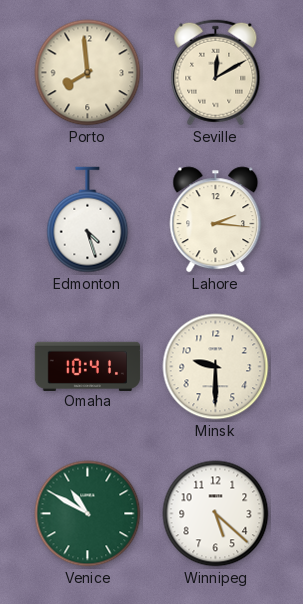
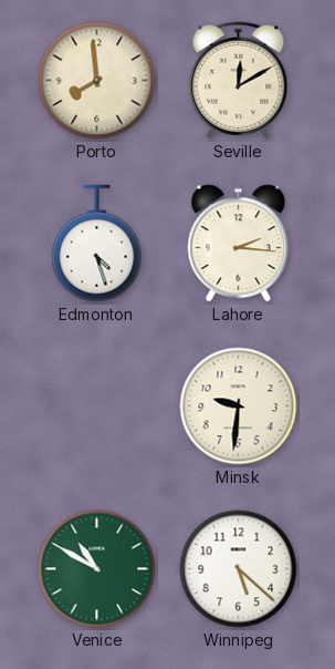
Omaha: 10:41 -> none
Minsk: 9:30 -> 9:31
